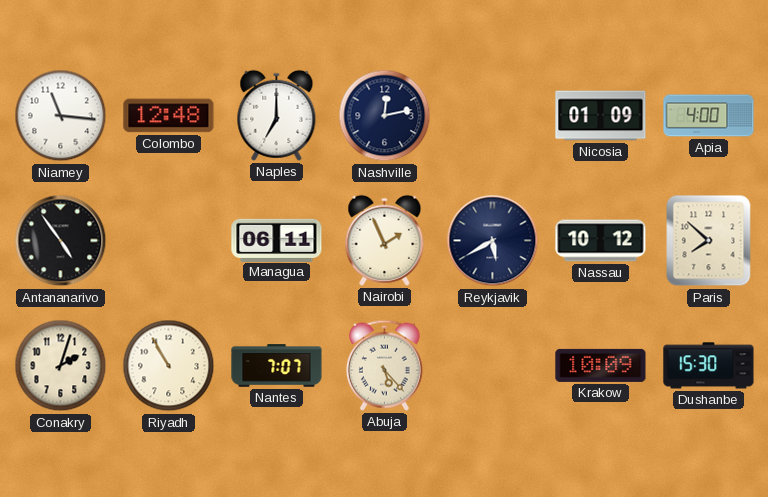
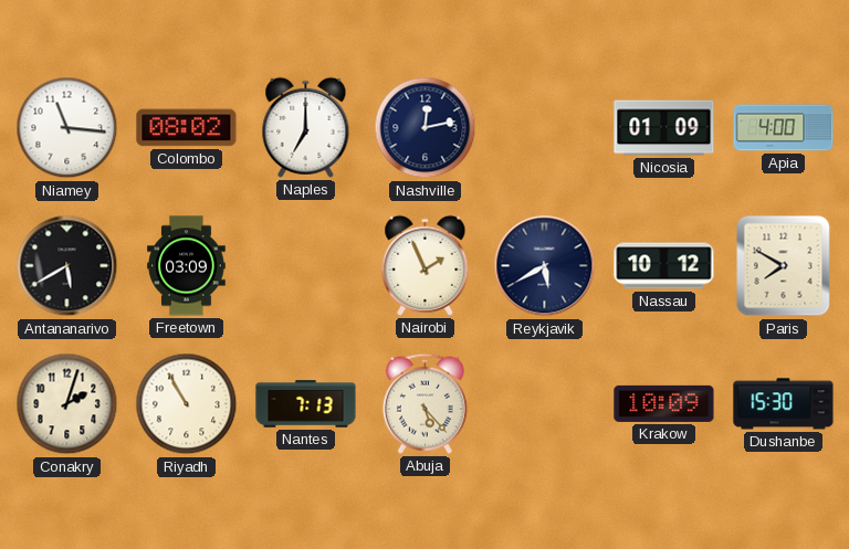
Colombo: 12:48 -> 08:02
Antananarivo: 4:54 -> 5:40
Freetown: none -> 03:09
Managua: 06:11 -> none
Paris: 7:52 -> 7:50
Nantes: 7:07 -> 7:13
